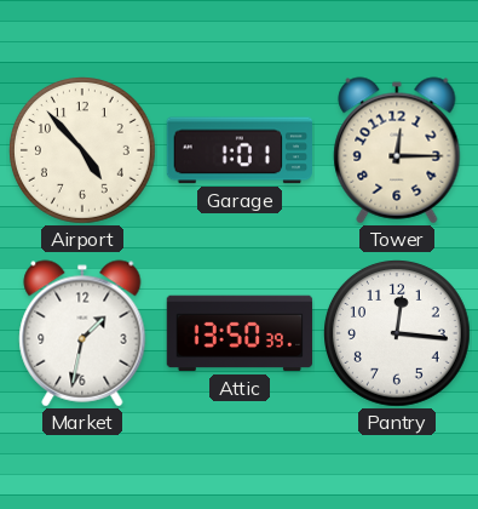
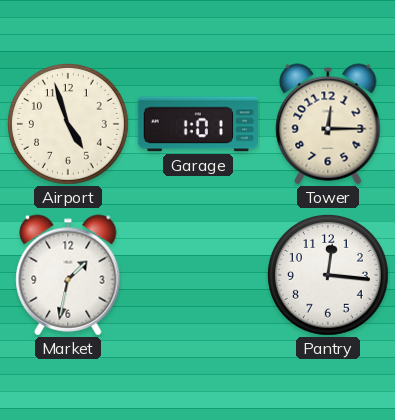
Airport: 4:53 -> 4:57
Attic: 13:50 -> none
